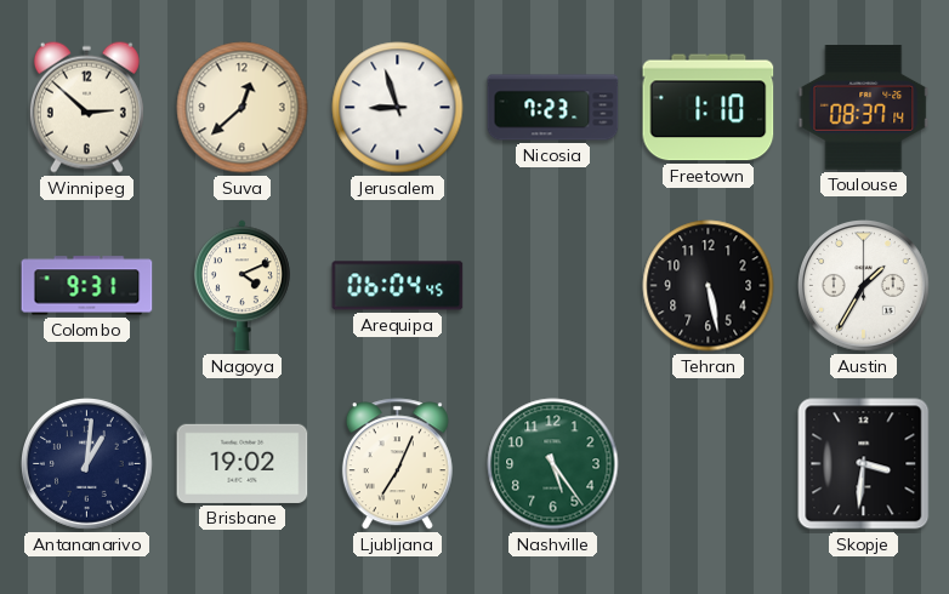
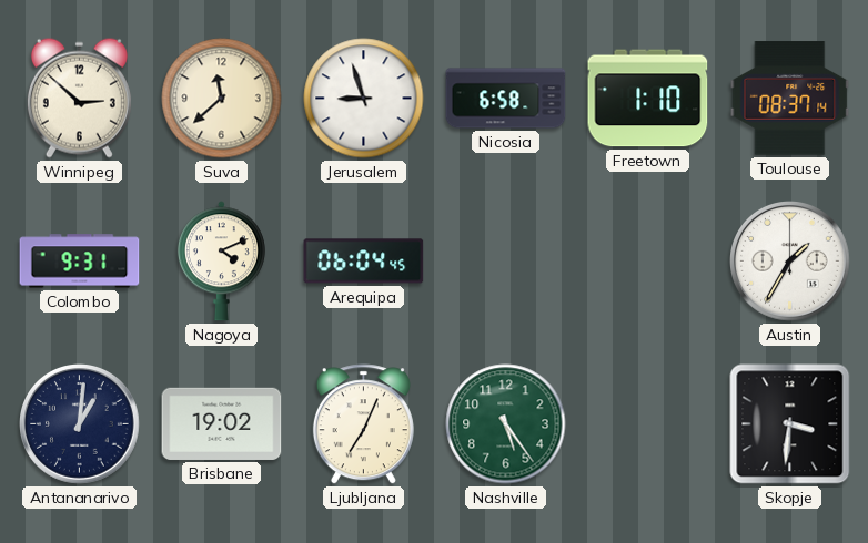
Suva: 12:38 -> 11:38
Nicosia: 7:23 -> 6:58
Tehran: 5:28 -> none
